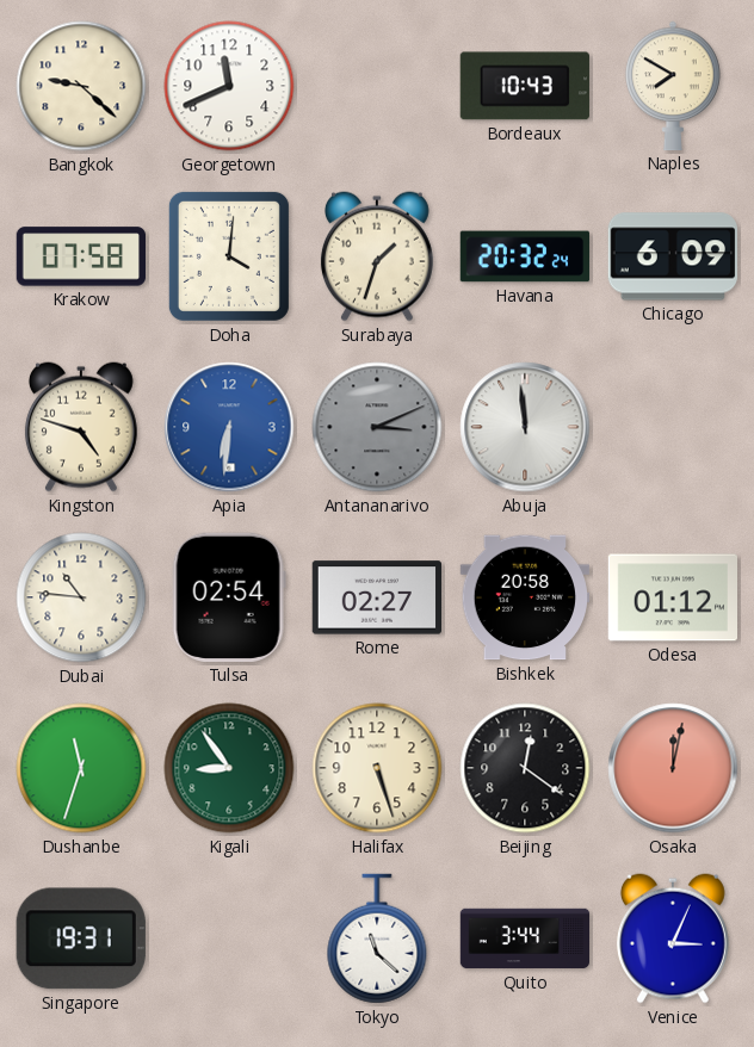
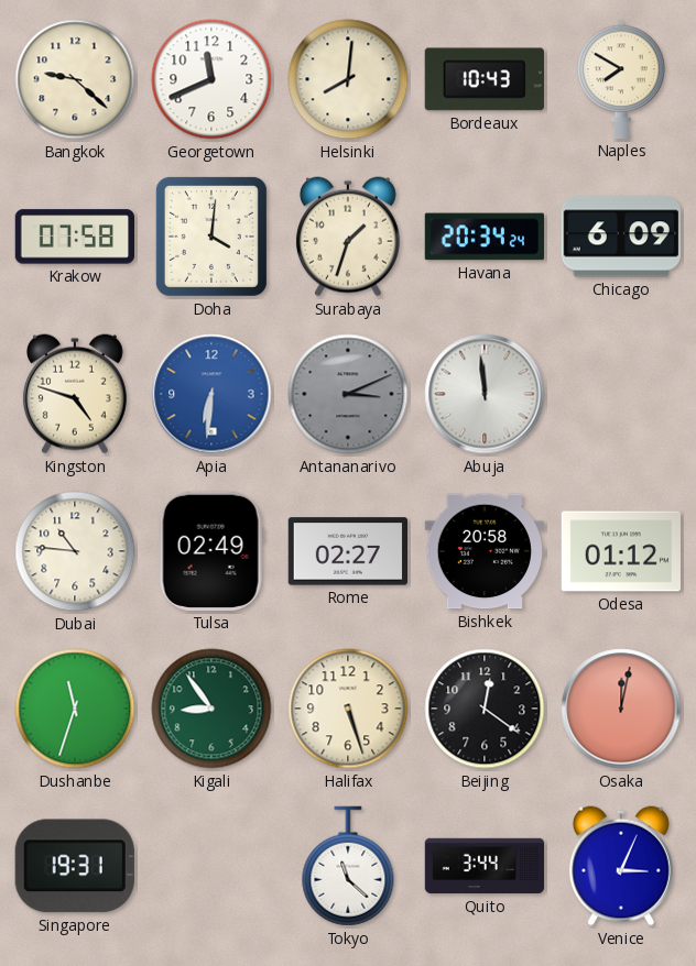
Helsinki: none -> 8:01
Havana: 20:32 -> 20:34
Tulsa: 02:54 -> 02:49
